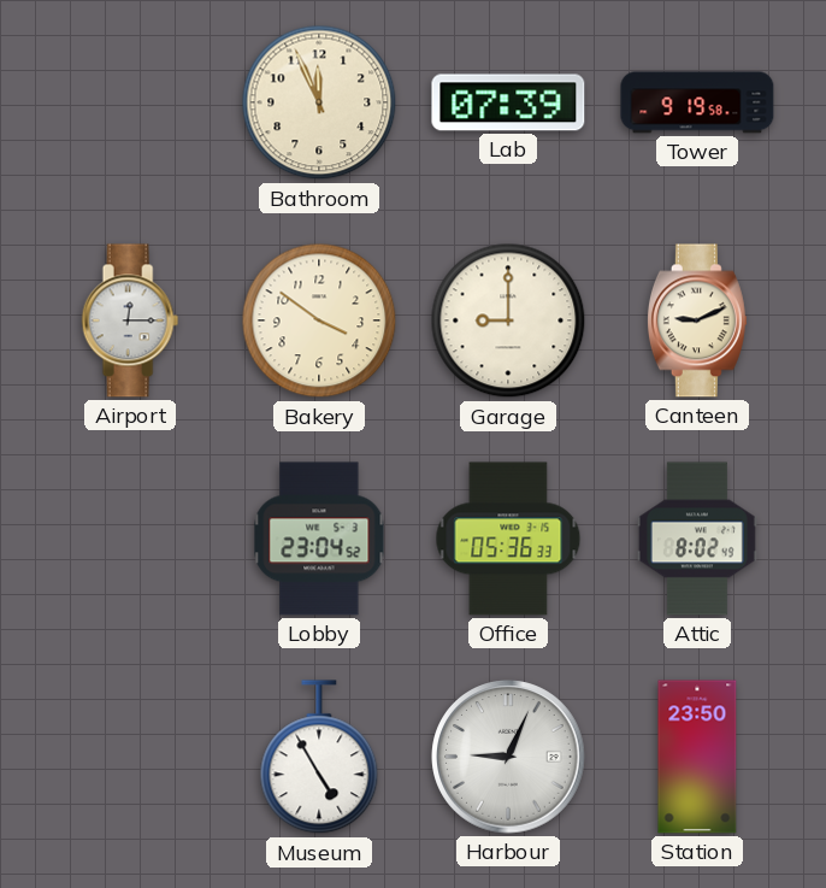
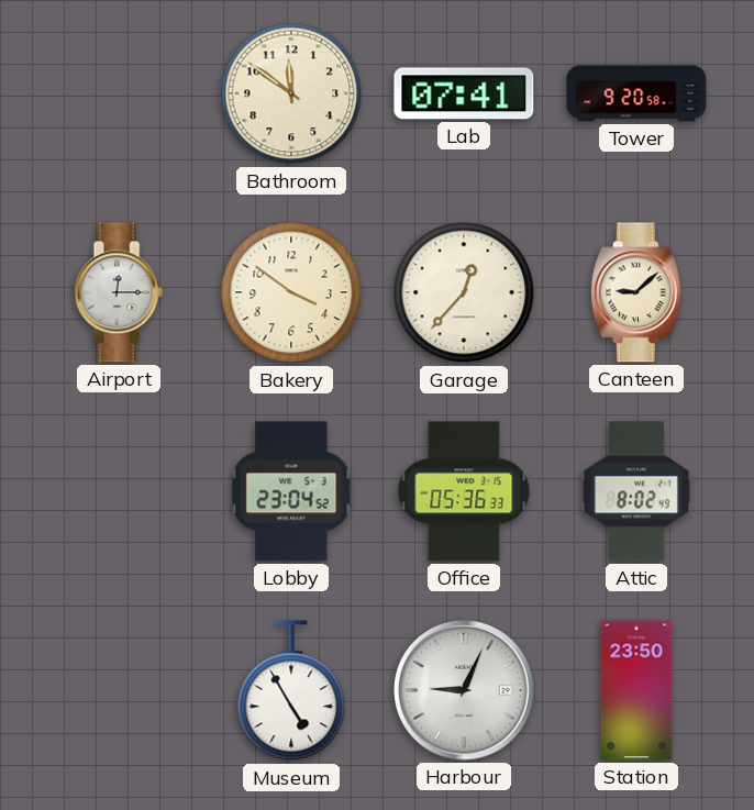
Bathroom: 11:56 -> 11:51
Lab: 07:39 -> 07:41
Tower: 9:19 -> 9:20
Garage: 9:00 -> 12:37
Canteen: 9:11 -> 9:08
